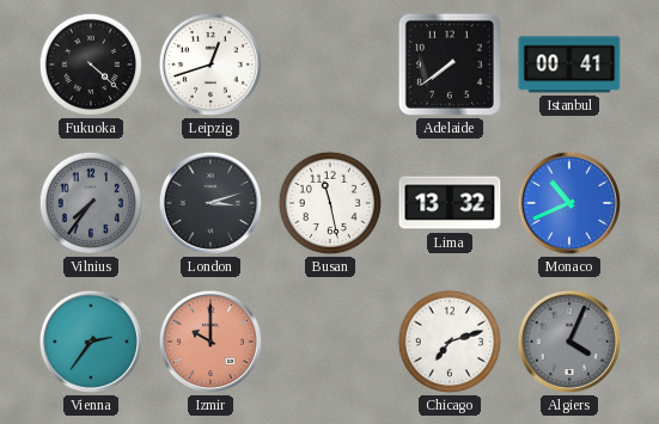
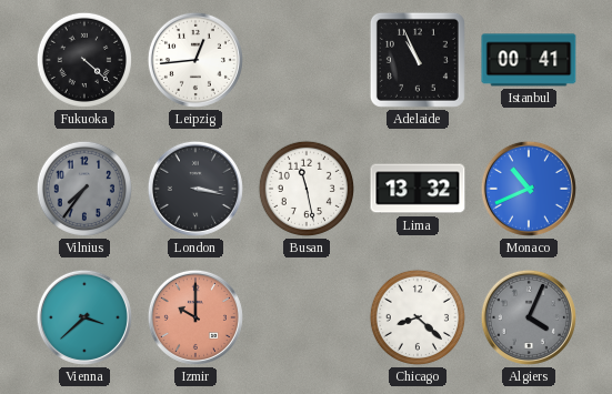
Leipzig: 12:42 -> 12:44
Adelaide: 7:39 -> 10:56
London: 3:12 -> 3:17
Vienna: 2:36 -> 3:38
Chicago: 7:12 -> 8:22
